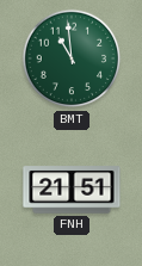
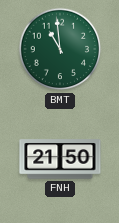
FNH: 21:51 -> 21:50
